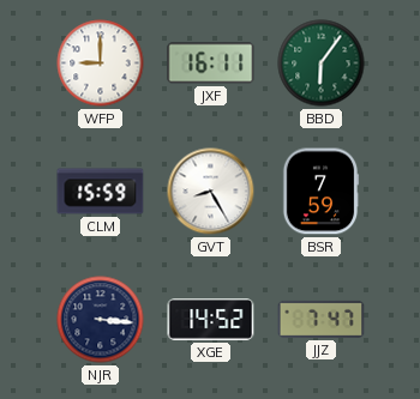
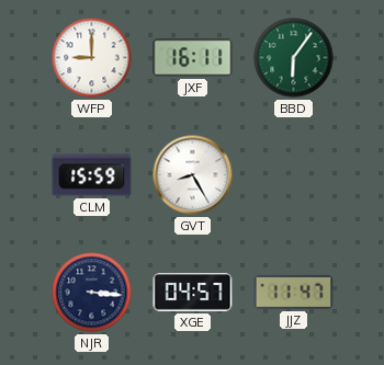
BSR: 7:59 -> none
XGE: 14:52 -> 04:57
JJZ: 7:47 -> 11:47
